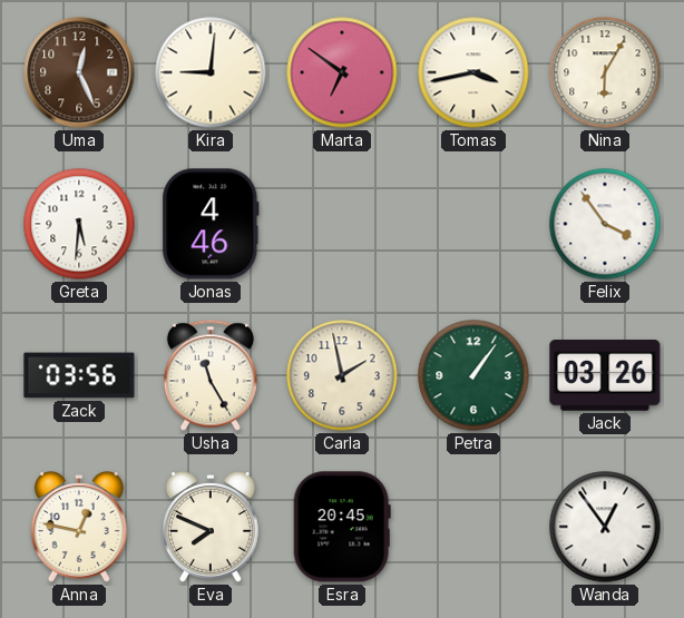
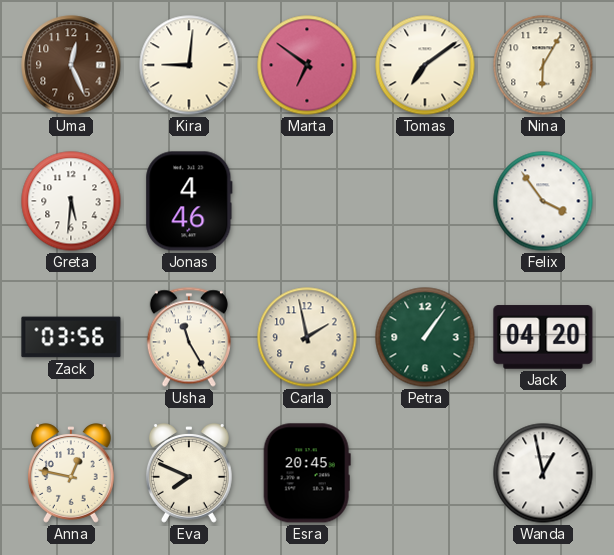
Tomas: 3:43 -> 7:09
Jack: 03:26 -> 04:20
Wanda: 12:54 -> 12:58
